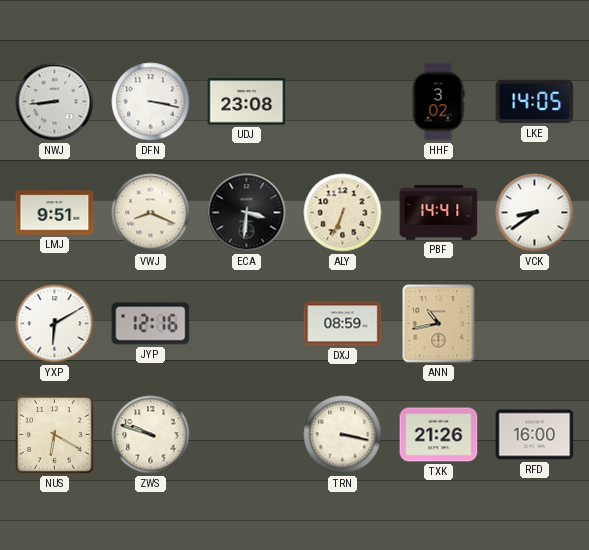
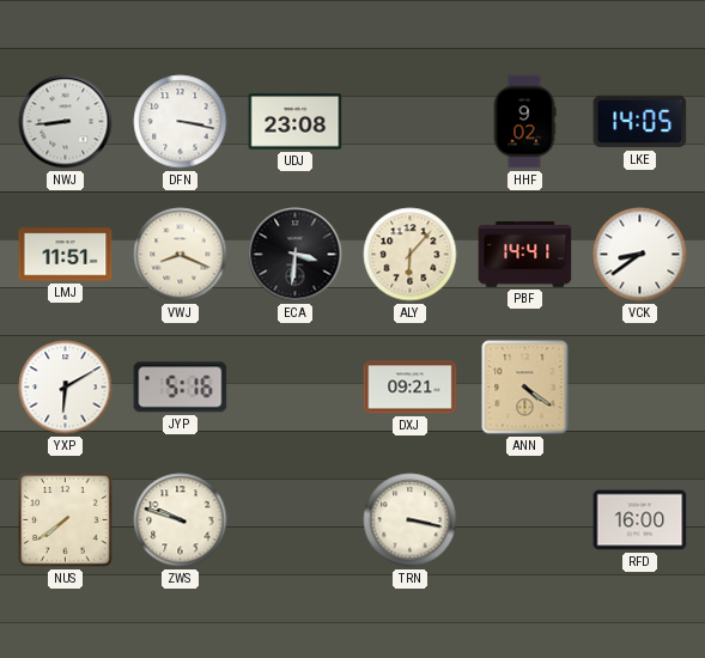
HHF: 3:02 -> 9:02
LMJ: 9:51 -> 11:51
ALY: 6:34 -> 6:07
JYP: 12:16 -> 5:16
DXJ: 08:59 -> 09:21
ANN: 10:43 -> 4:21
NUS: 6:20 -> 7:39
TXK: 21:26 -> none
